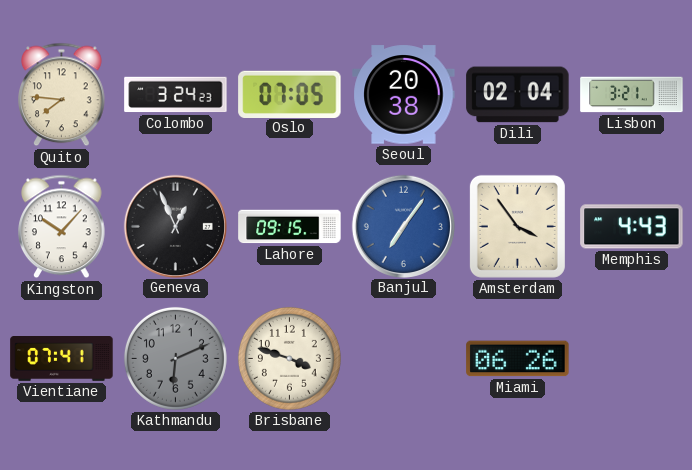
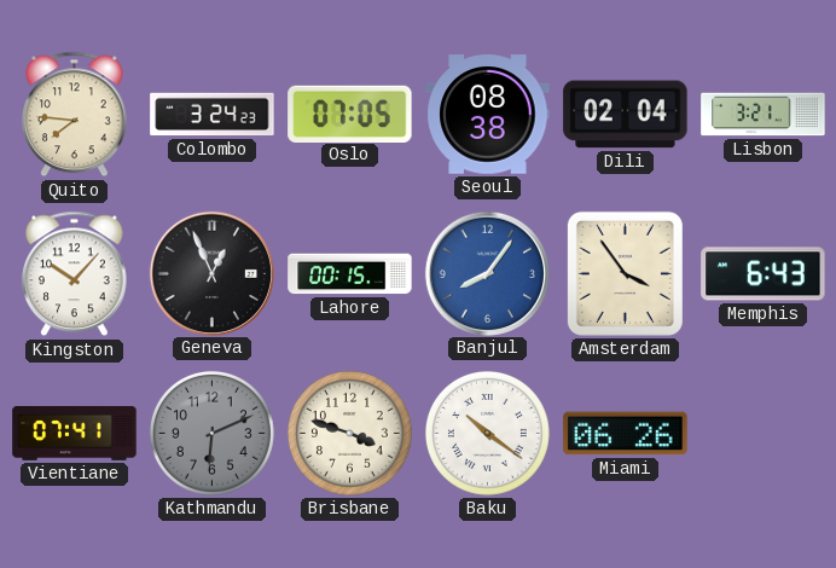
Seoul: 20:38 -> 08:38
Lahore: 09:15 -> 00:15
Banjul: 7:06 -> 8:06
Memphis: 4:43 -> 6:43
Baku: none -> 10:21
